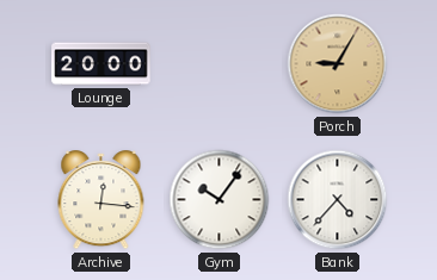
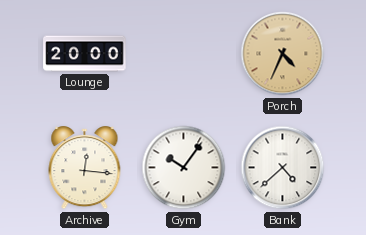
Porch: 9:05 -> 4:34
Bank: 4:37 -> 4:38
